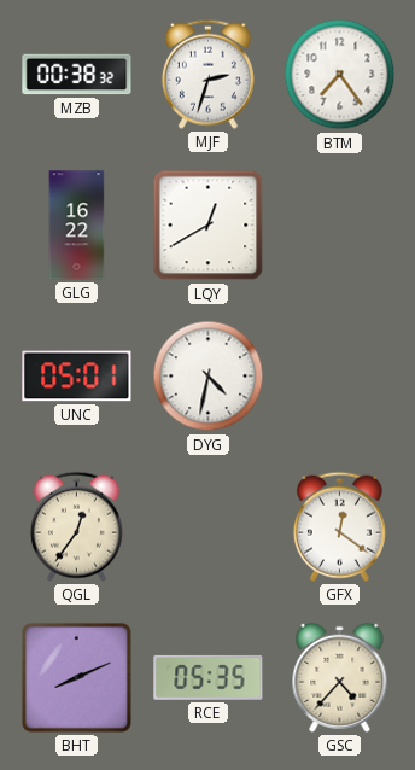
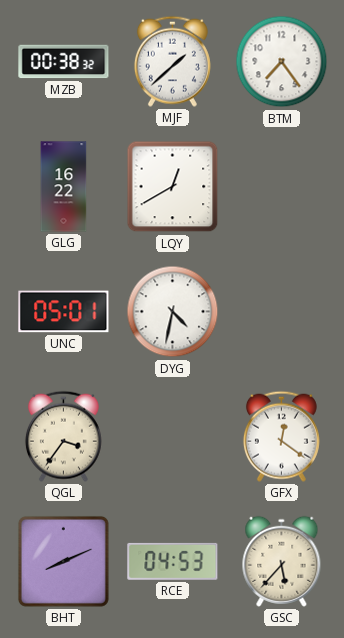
MJF: 2:33 -> 1:38
QGL: 12:36 -> 3:36
RCE: 05:35 -> 04:53
GSC: 4:37 -> 5:37
